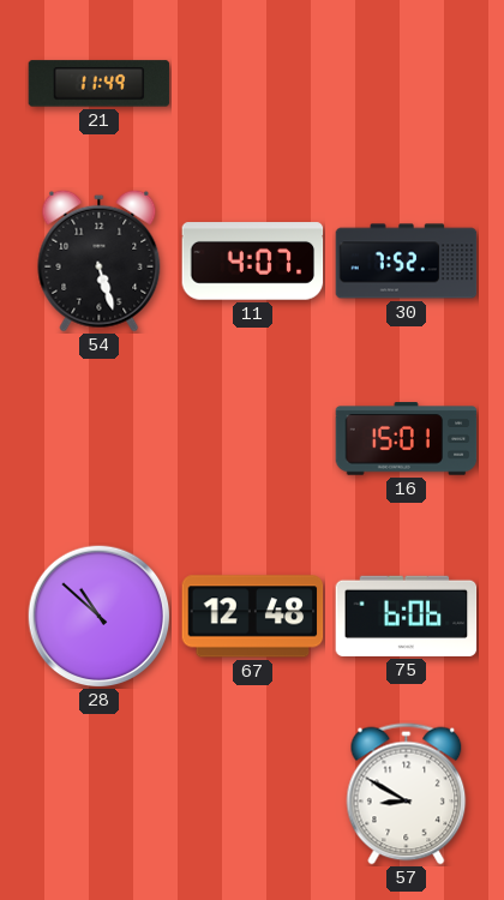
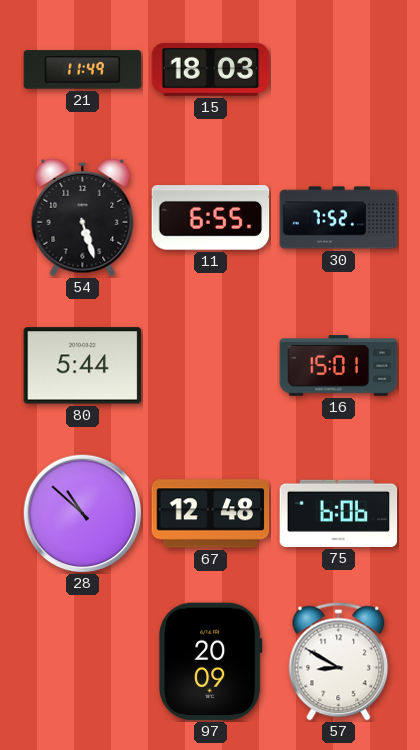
15: none -> 18:03
11: 4:07 -> 6:55
80: none -> 5:44
97: none -> 20:09
